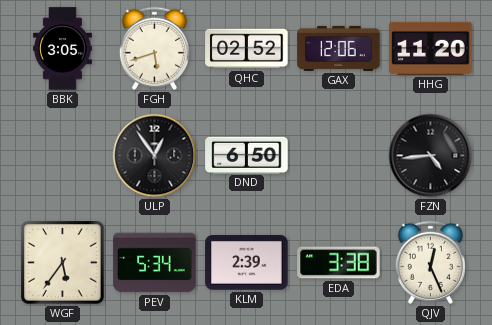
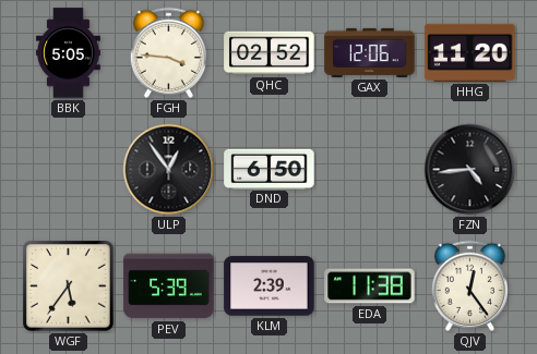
BBK: 3:05 -> 5:05
FGH: 5:42 -> 3:46
PEV: 5:34 -> 5:39
EDA: 3:38 -> 11:38
QJV: 12:26 -> 12:24
